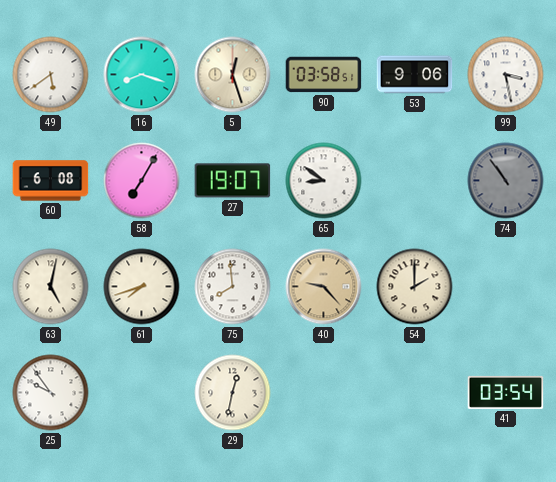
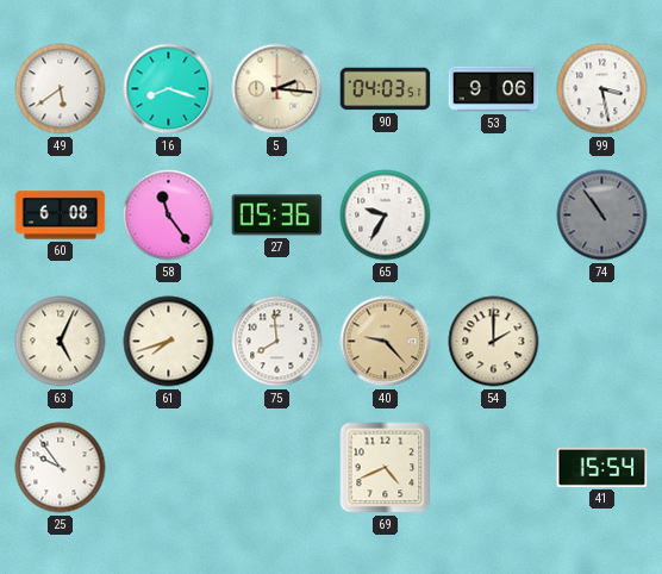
5: 12:27 -> 2:16
90: 03:58 -> 04:03
58: 7:05 -> 11:24
27: 19:07 -> 05:36
65: 8:51 -> 9:35
63: 5:02 -> 5:04
29: 12:32 -> none
69: none -> 4:41
41: 03:54 -> 15:54
